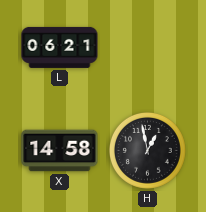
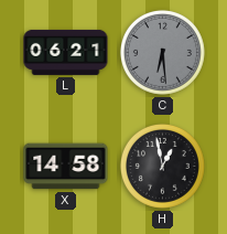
C: none -> 6:29
